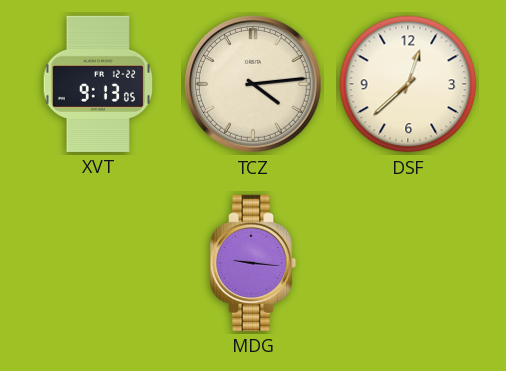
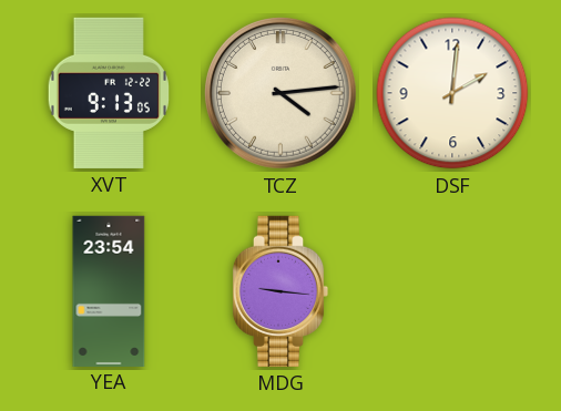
DSF: 12:38 -> 2:01
YEA: none -> 23:54
